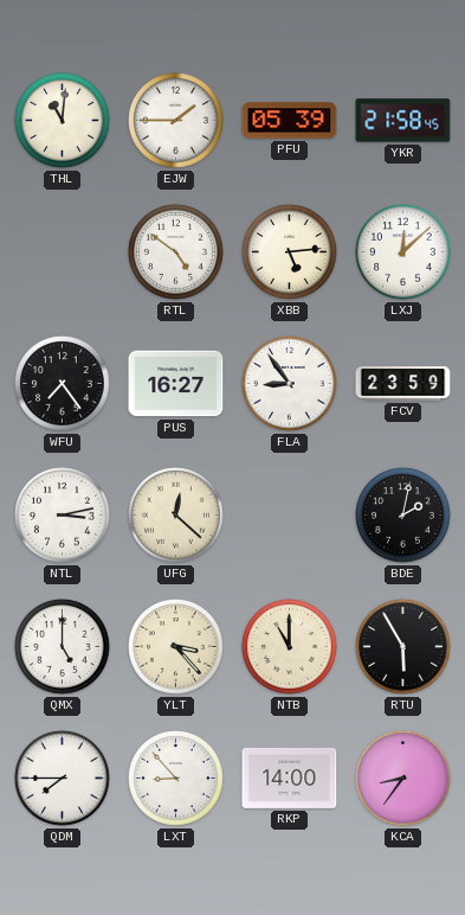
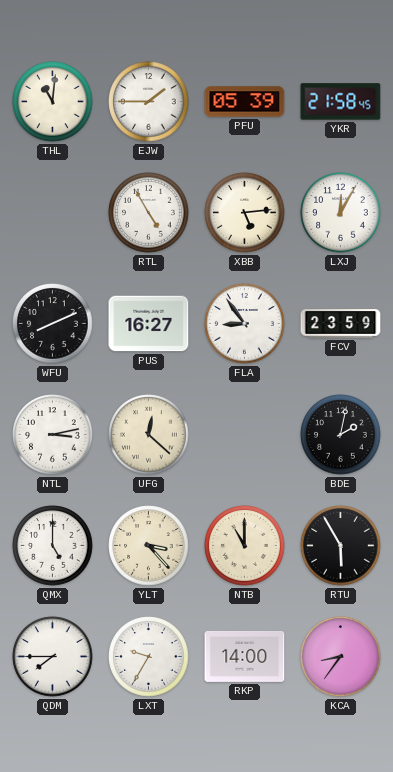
RTL: 4:51 -> 4:55
LXJ: 12:08 -> 12:05
WFU: 7:24 -> 8:11
LXT: 8:53 -> 9:35
